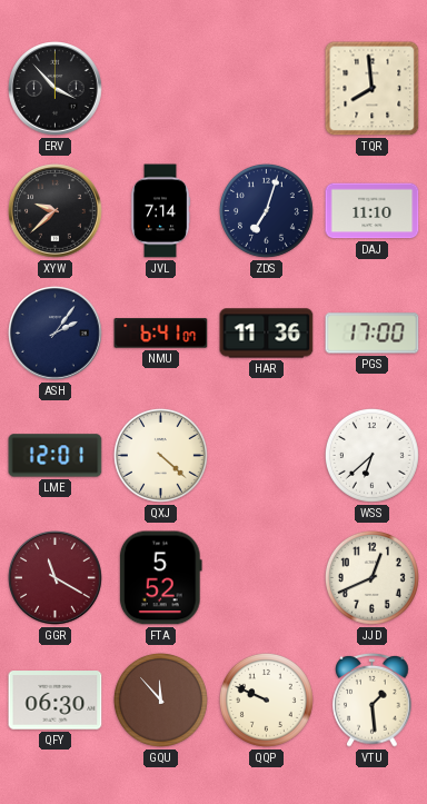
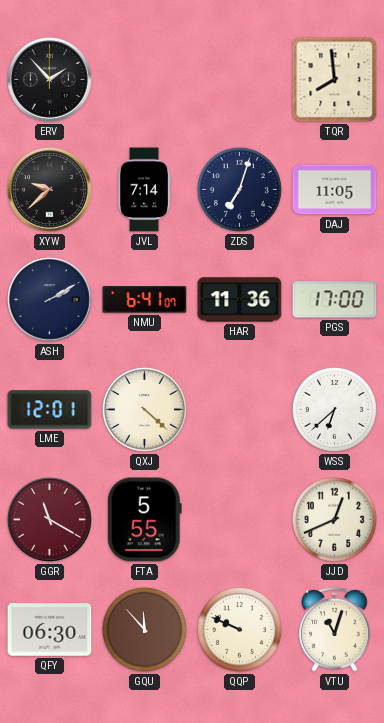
ERV: 3:53 -> 1:53
DAJ: 11:10 -> 11:05
ASH: 2:06 -> 2:10
FTA: 5:52 -> 5:55
VTU: 1:29 -> 11:03
